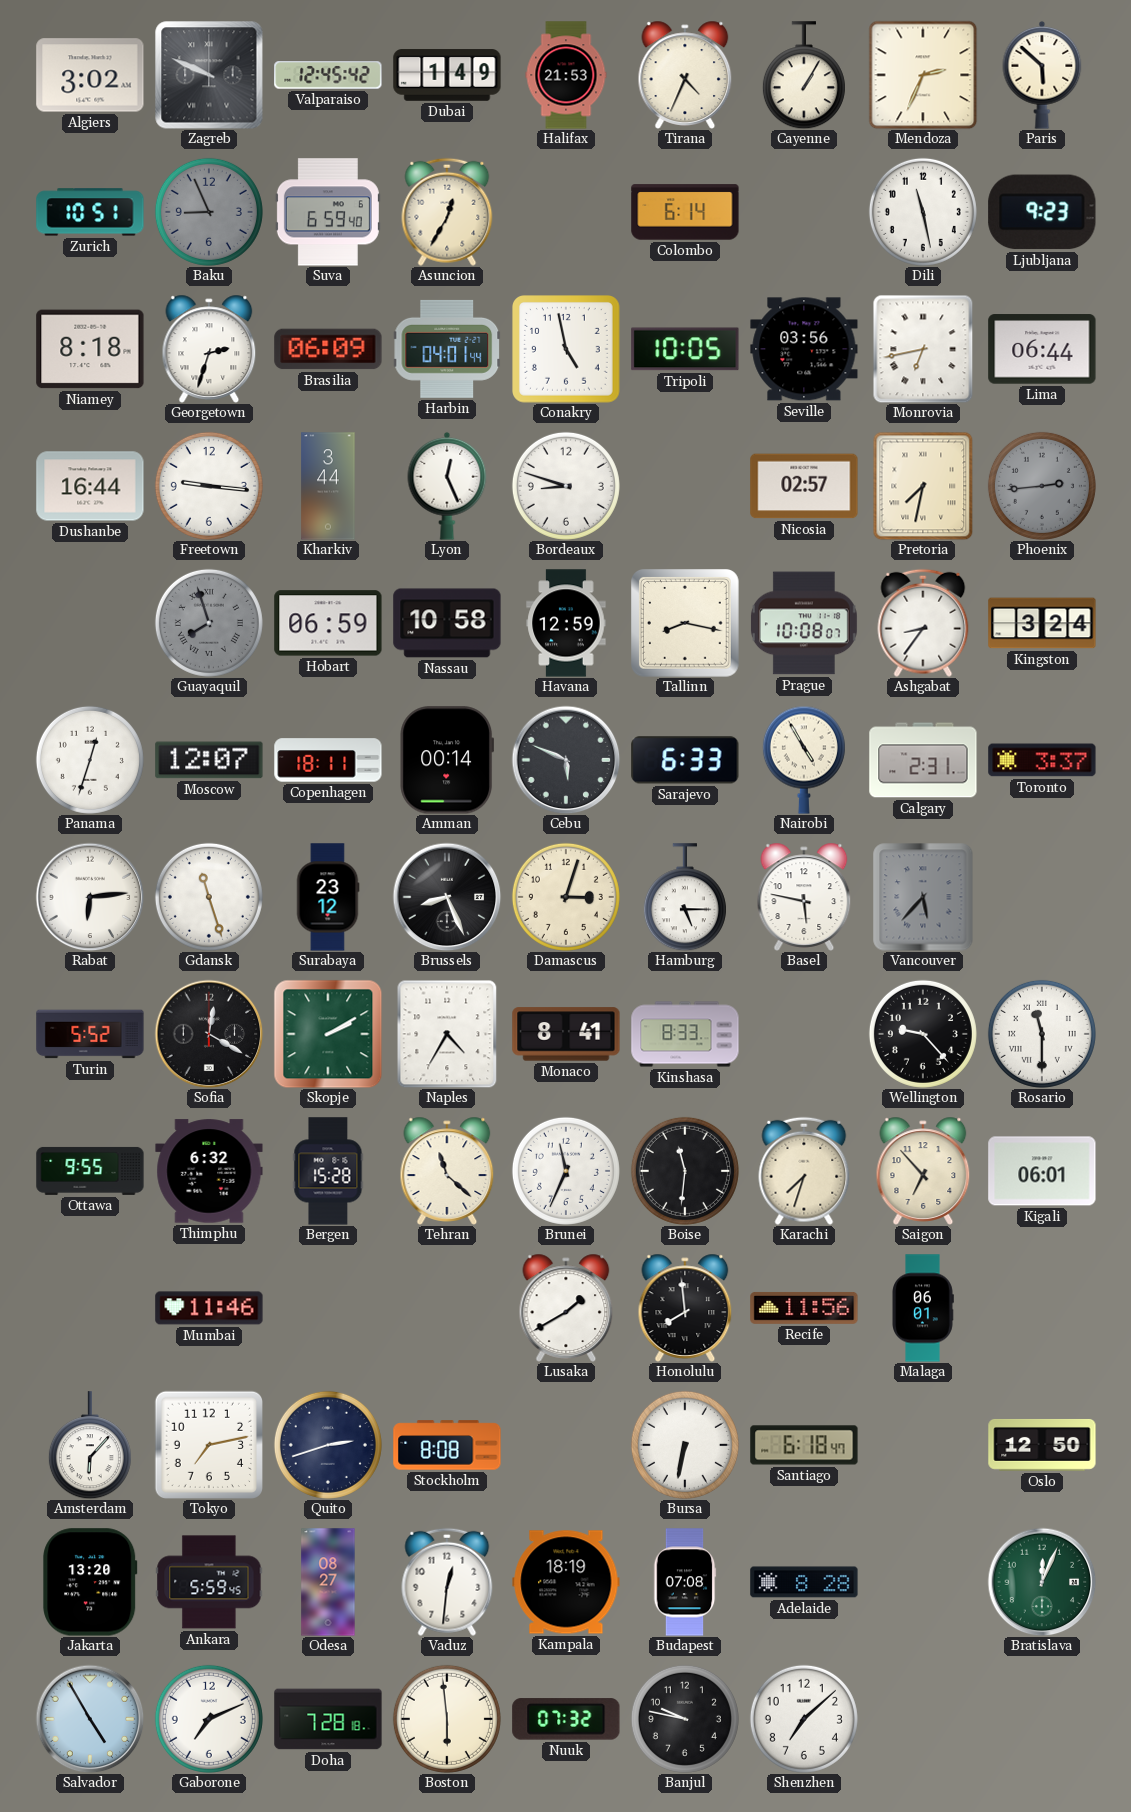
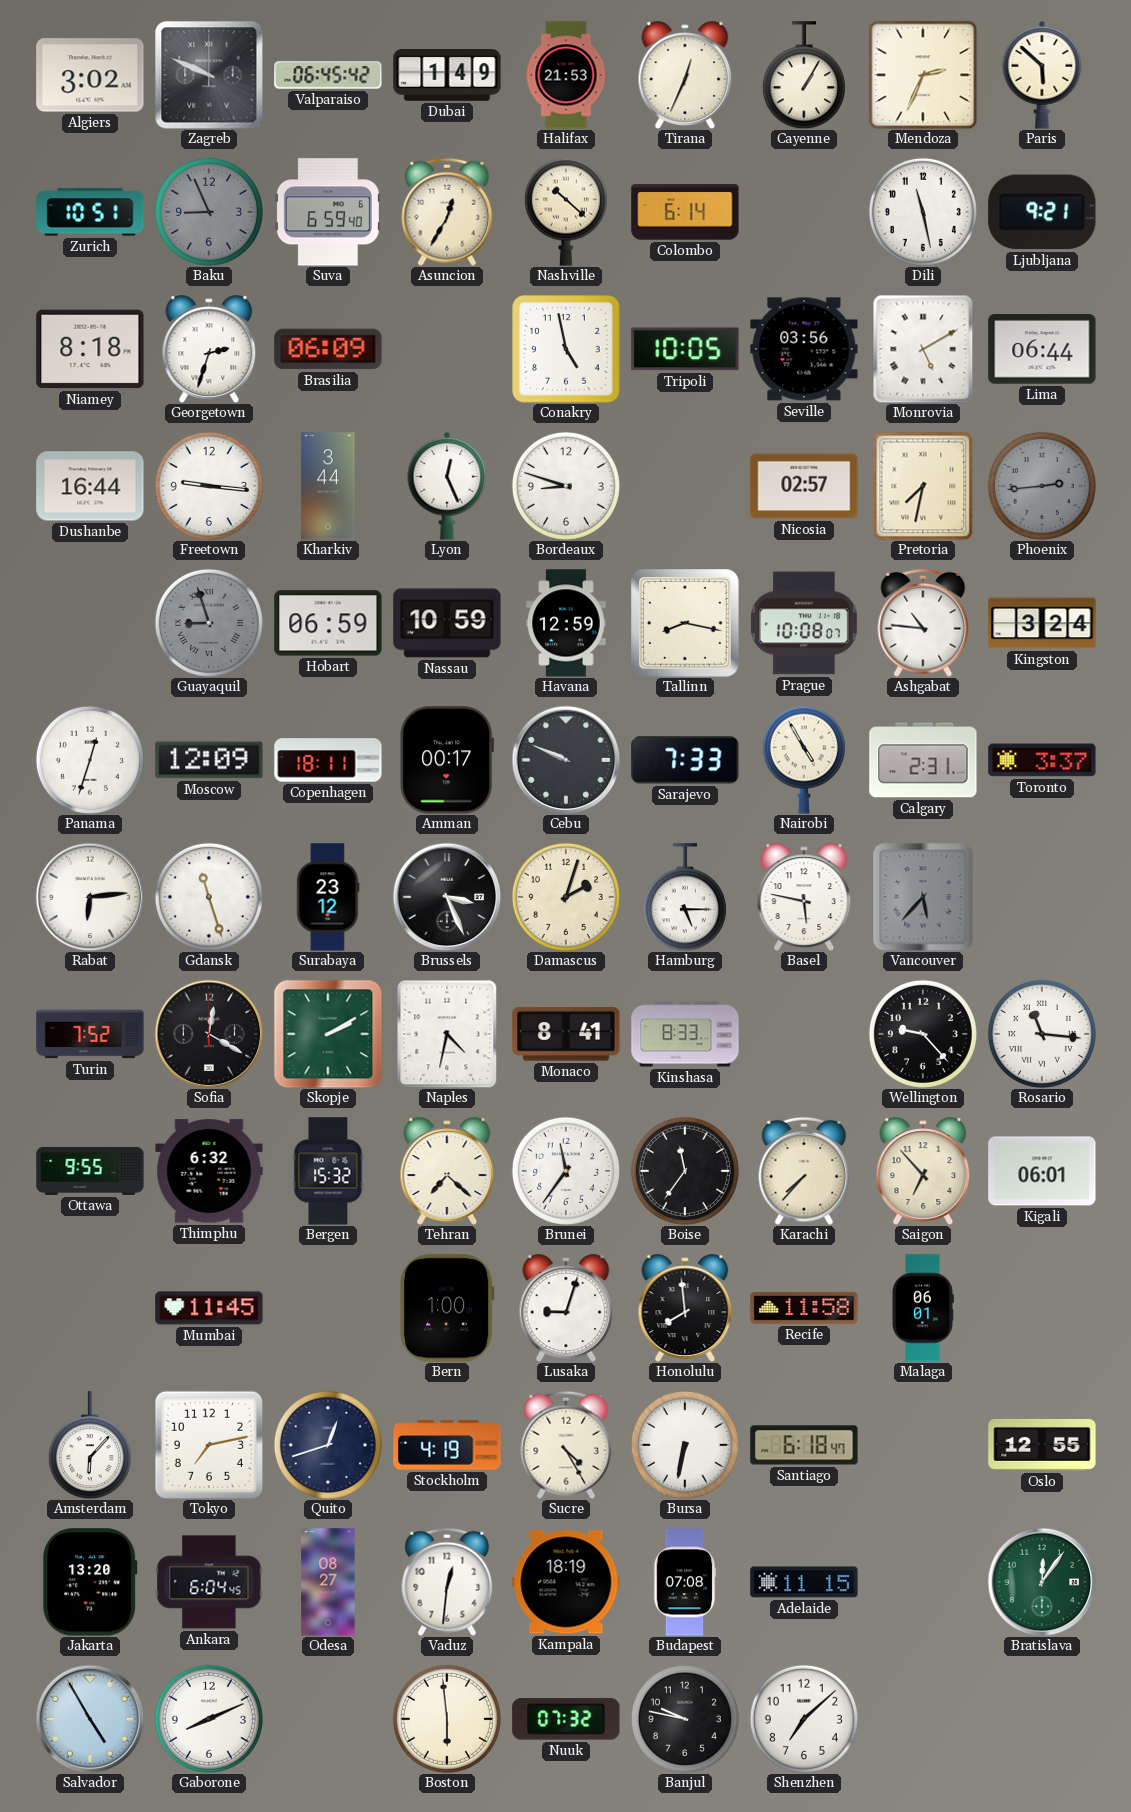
Valparaiso: 12:45 -> 06:45
Tirana: 4:34 -> 12:34
Nashville: none -> 10:22
Ljubljana: 9:23 -> 9:21
Harbin: 04:01 -> none
Monrovia: 6:43 -> 5:10
Guayaquil: 7:57 -> 8:57
Nassau: 10:58 -> 10:59
Ashgabat: 8:36 -> 10:46
Moscow: 12:07 -> 12:09
Amman: 00:14 -> 00:17
Cebu: 5:49 -> 9:49
Sarajevo: 6:33 -> 7:33
Brussels: 8:26 -> 3:26
Damascus: 3:03 -> 2:03
Turin: 5:52 -> 7:52
Naples: 4:35 -> 4:32
Rosario: 11:30 -> 11:16
Bergen: 15:28 -> 15:32
Tehran: 11:22 -> 7:22
Brunei: 11:34 -> 11:36
Boise: 11:31 -> 11:36
Karachi: 7:33 -> 7:37
Mumbai: 11:46 -> 11:45
Bern: none -> 1:00
Lusaka: 1:40 -> 9:03
Recife: 11:56 -> 11:58
Quito: 2:42 -> 12:42
Stockholm: 8:08 -> 4:19
Sucre: none -> 4:25
Oslo: 12:50 -> 12:55
Ankara: 5:59 -> 6:04
Adelaide: 8:28 -> 11:15
Bratislava: 12:04 -> 12:06
Gaborone: 7:11 -> 8:11
Doha: 7:28 -> none
